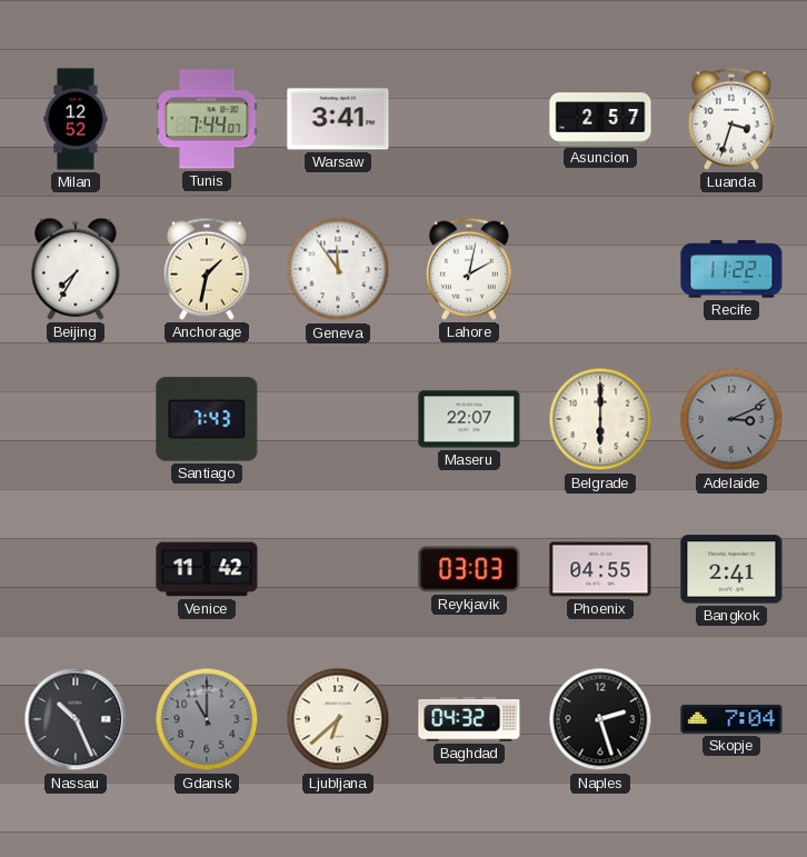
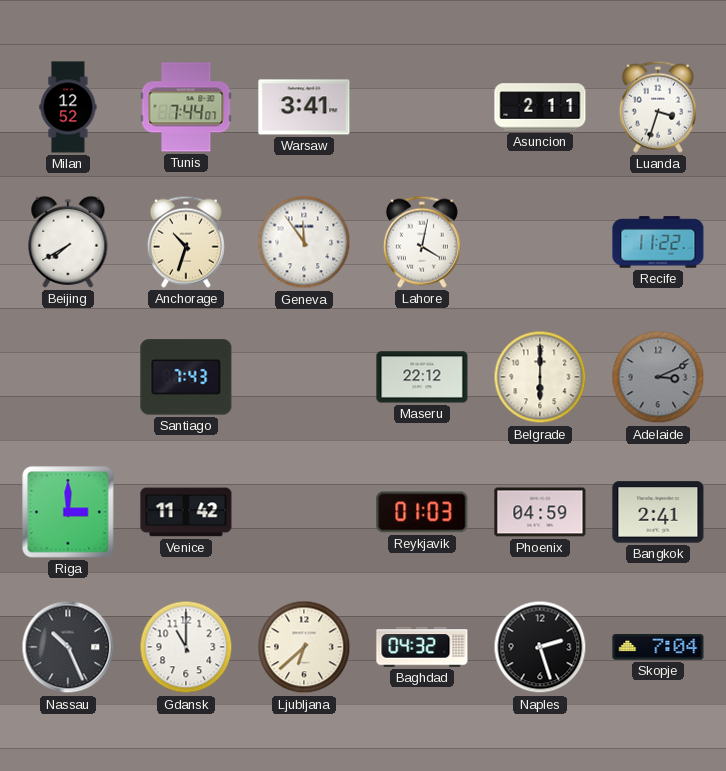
Asuncion: 2:57 -> 2:11
Beijing: 7:35 -> 7:40
Anchorage: 1:32 -> 10:33
Lahore: 2:02 -> 4:02
Maseru: 22:07 -> 22:12
Riga: none -> 3:00
Reykjavik: 03:03 -> 01:03
Phoenix: 04:55 -> 04:59
Gdansk dial: grey -> white
